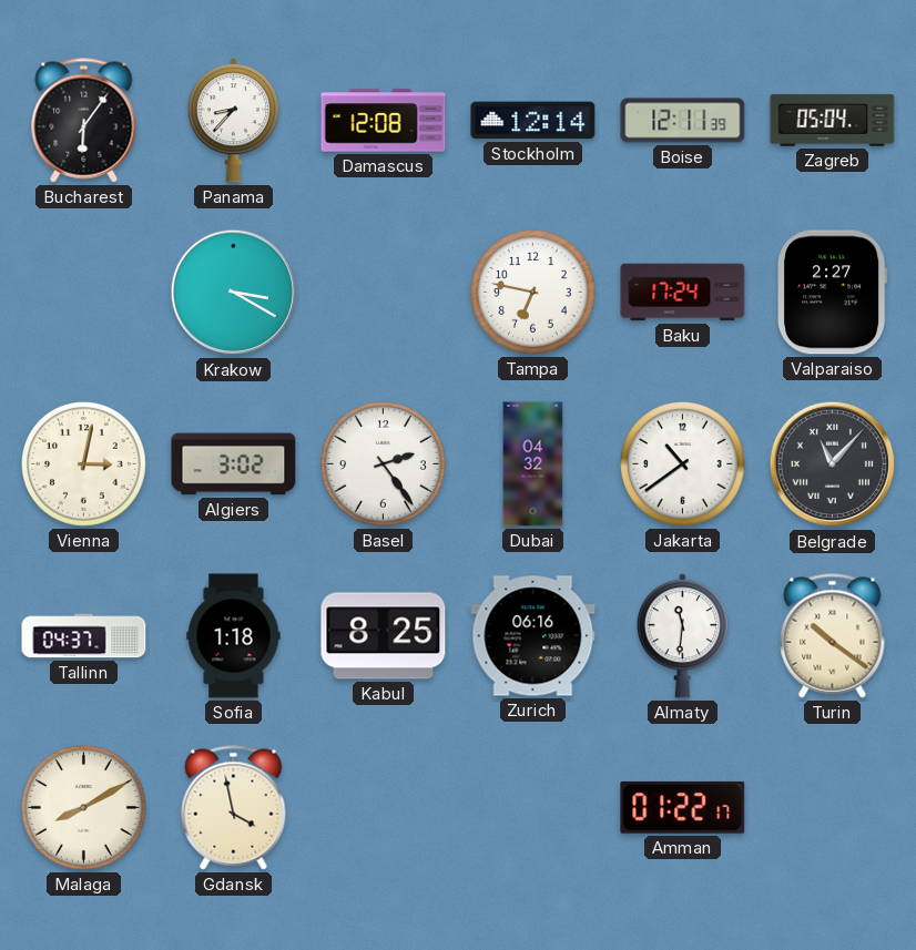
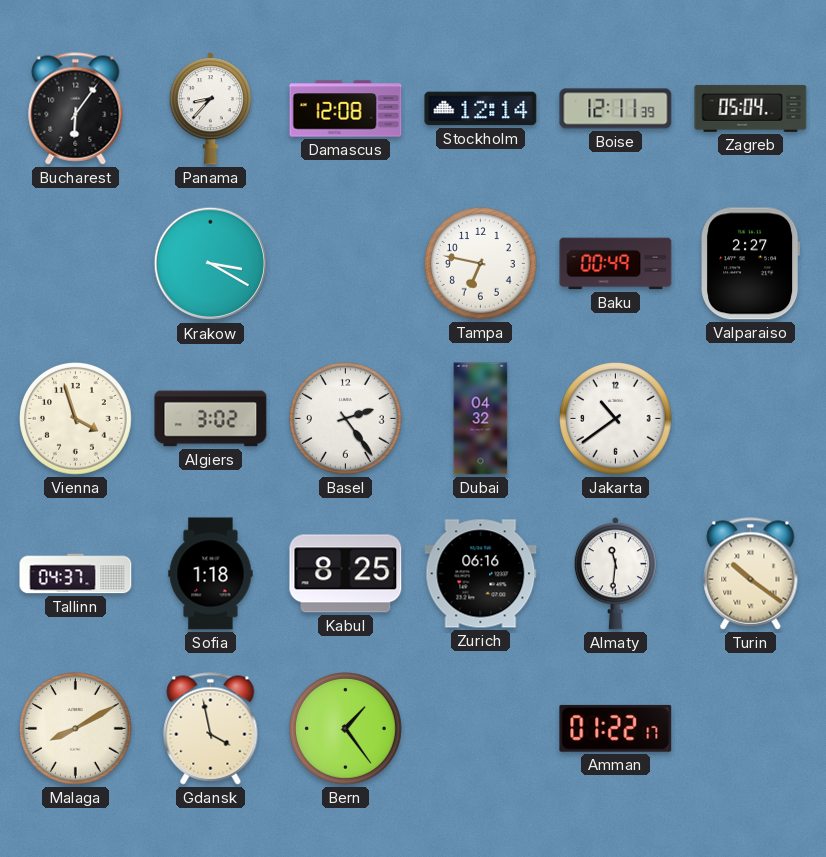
Baku: 17:24 -> 00:49
Vienna: 3:02 -> 3:57
Belgrade: 11:07 -> none
Bern: none -> 1:24
